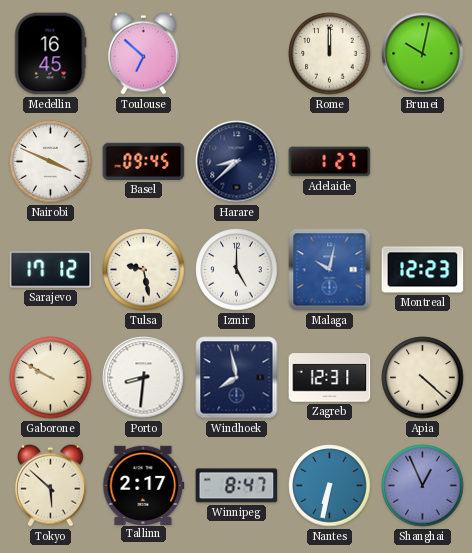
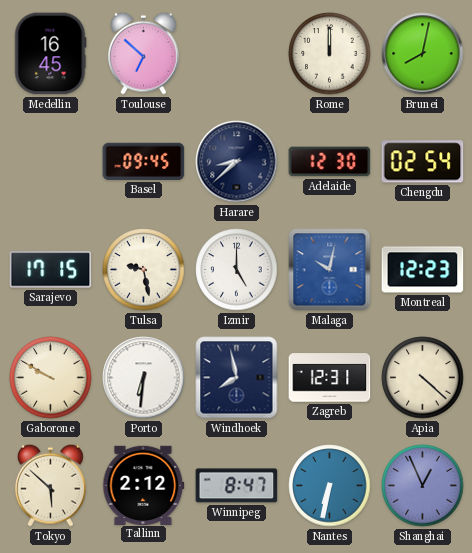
Brunei: 10:02 -> 8:02
Nairobi: 3:49 -> none
Adelaide: 1:27 -> 12:30
Chengdu: none -> 02:54
Sarajevo: 17:12 -> 17:15
Porto: 8:31 -> 6:31
Tallinn: 2:17 -> 2:12
